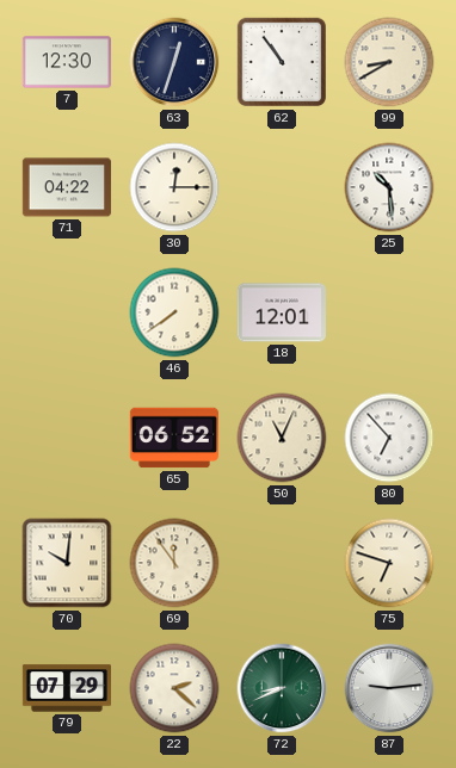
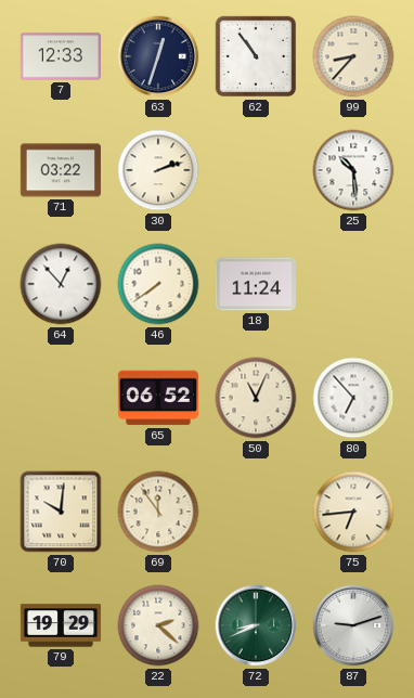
7: 12:30 -> 12:33
99: 8:40 -> 8:37
71: 04:22 -> 03:22
30: 12:15 -> 2:12
64: none -> 12:53
18: 12:01 -> 11:24
75: 6:48 -> 6:44
79: 07:29 -> 19:29
87: 9:14 -> 9:12
